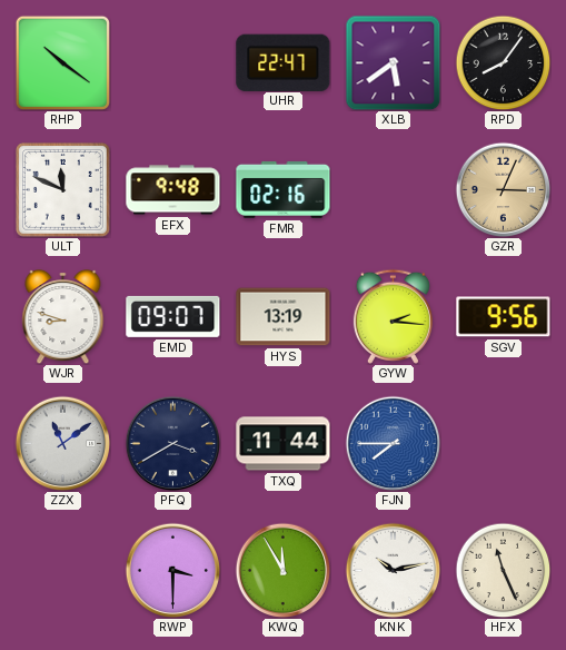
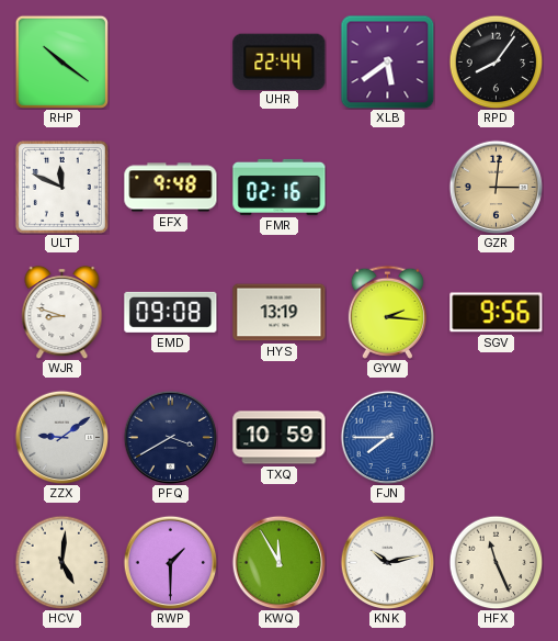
UHR: 22:47 -> 22:44
GZR: 3:04 -> 3:01
EMD: 09:07 -> 09:08
ZZX: 11:09 -> 9:09
TXQ: 11:44 -> 10:59
HCV: none -> 5:01
RWP: 3:30 -> 1:30
